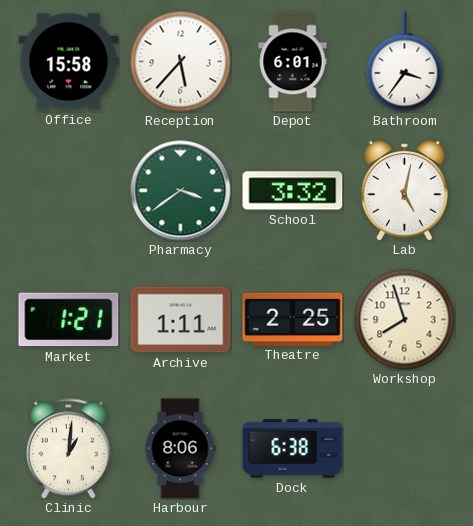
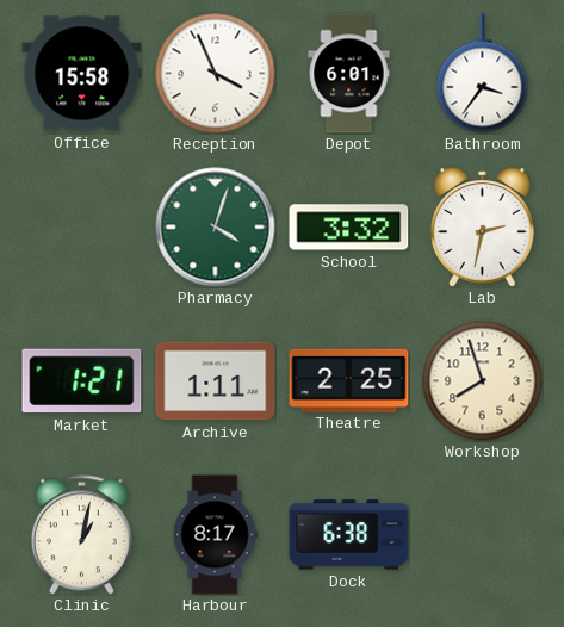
Reception: 5:37 -> 3:56
Pharmacy: 3:39 -> 4:03
Lab: 5:02 -> 2:32
Clinic: 1:01 -> 1:02
Harbour: 8:06 -> 8:17
